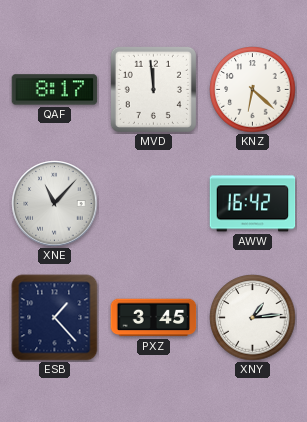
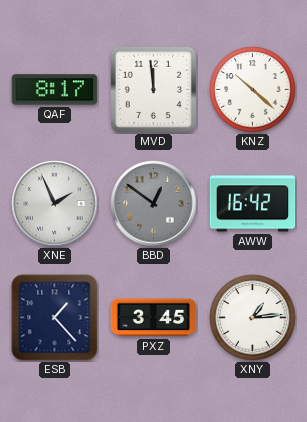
KNZ: 6:22 -> 10:22
XNE: 11:07 -> 1:56
BBD: none -> 12:51
